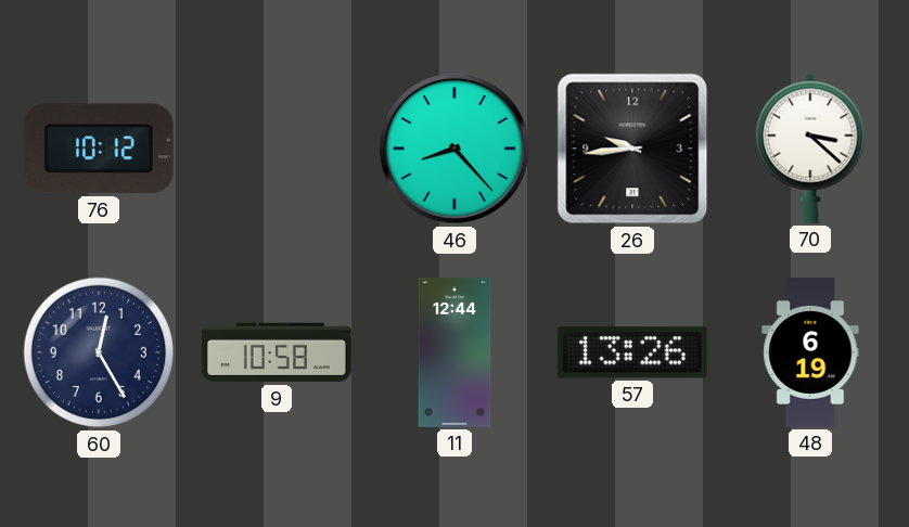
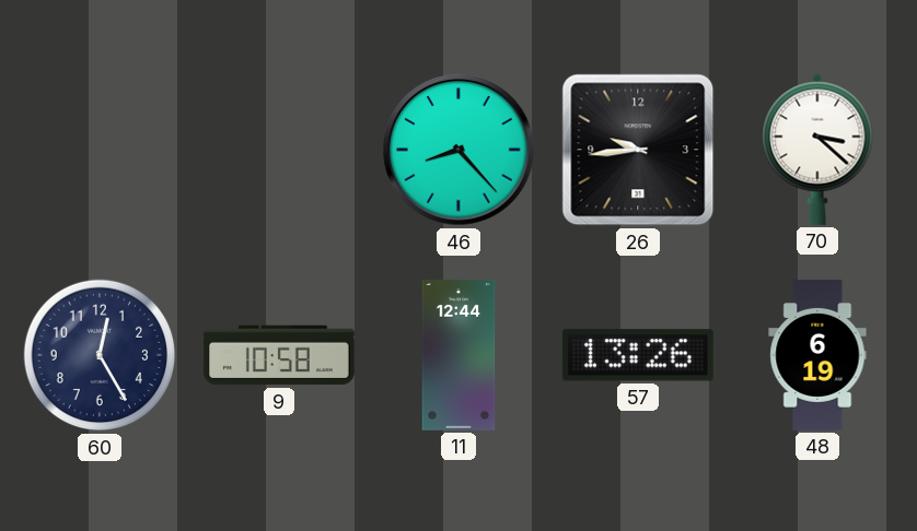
76: 10:12 -> none
